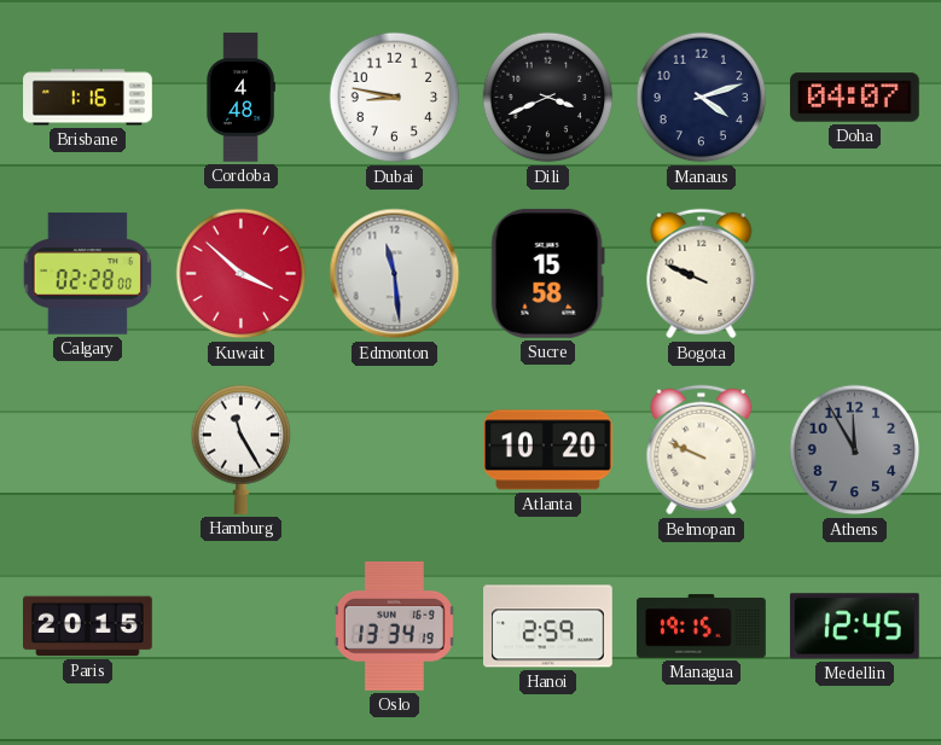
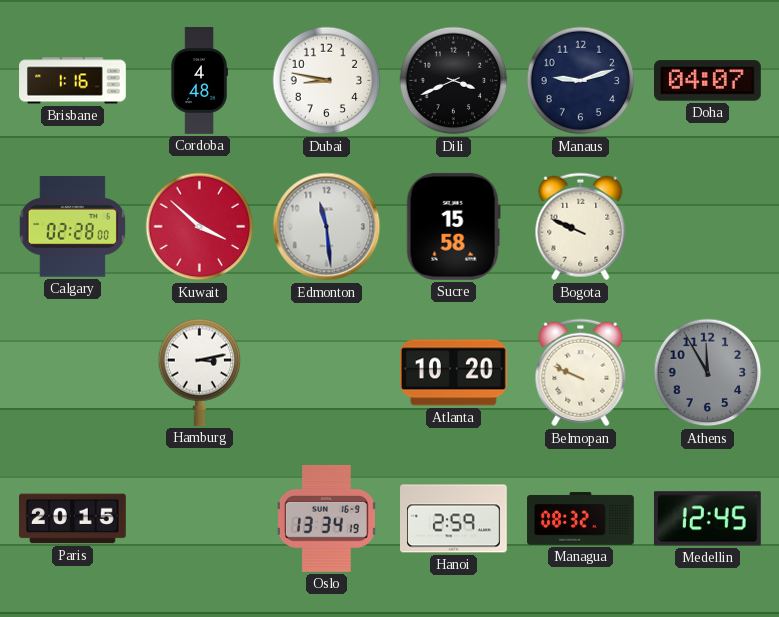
Manaus: 4:12 -> 9:12
Hamburg: 11:25 -> 3:13
Managua: 19:15 -> 08:32
